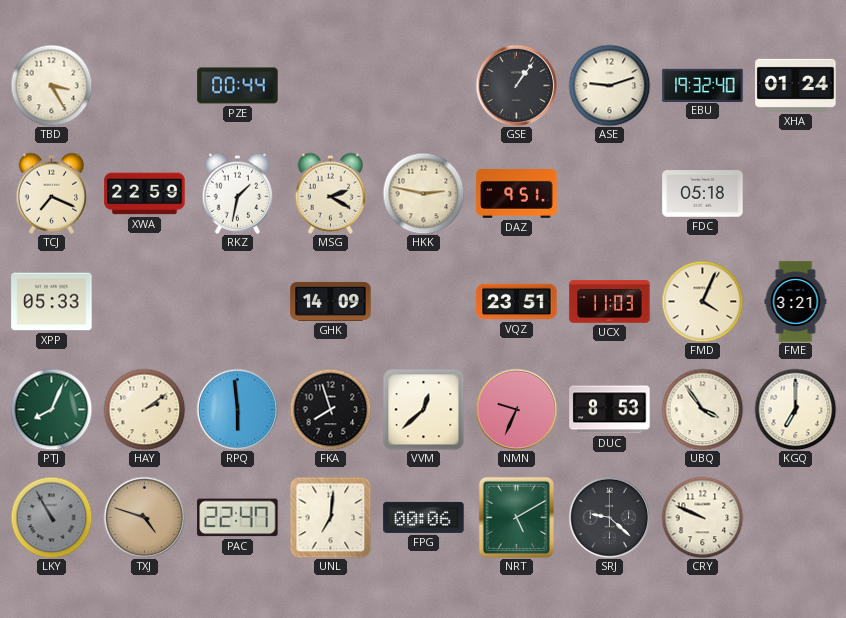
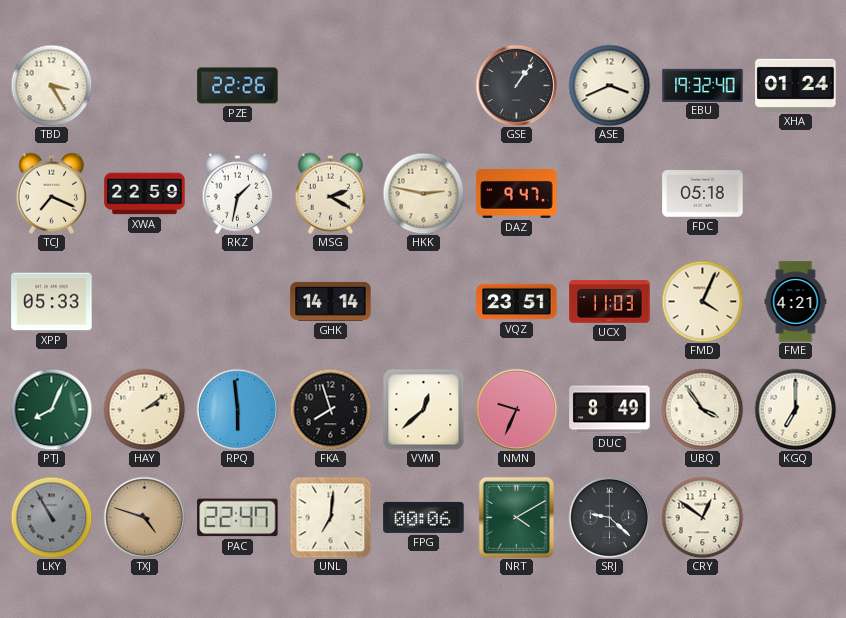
PZE: 00:44 -> 22:26
ASE: 9:12 -> 3:41
DAZ: 9:51 -> 9:47
GHK: 14:09 -> 14:14
FME: 3:21 -> 4:21
DUC: 8:53 -> 8:49
NRT: 5:10 -> 4:10
CRY: 9:49 -> 12:51
